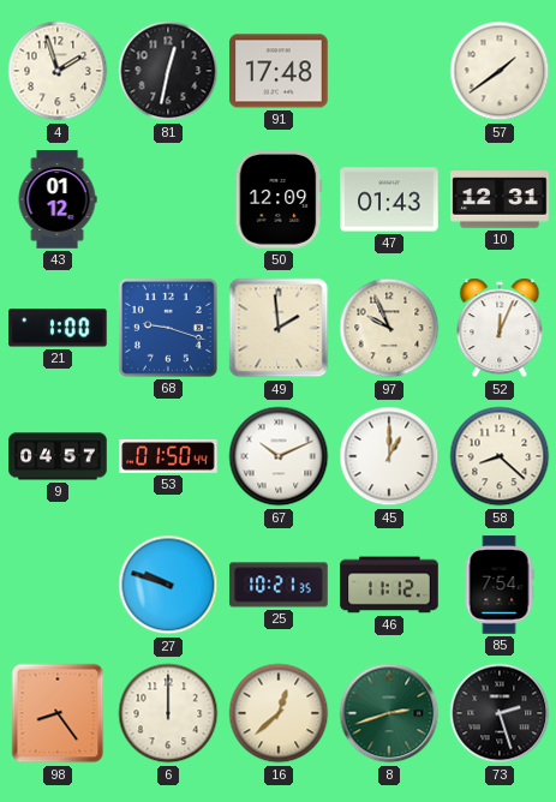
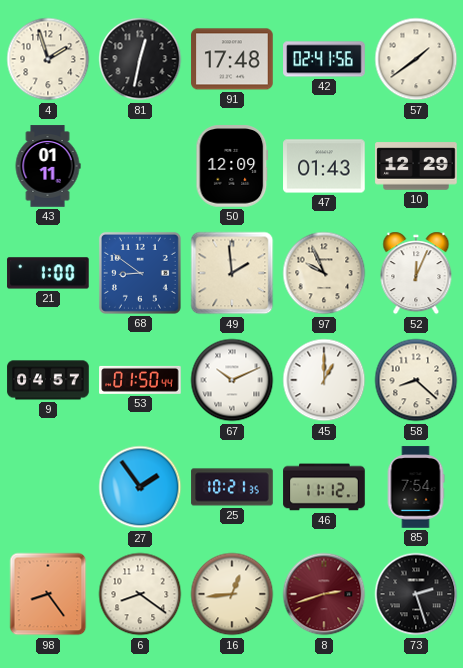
42: none -> 02:41
43: 01:12 -> 01:11
10: 12:31 -> 12:29
68: 9:18 -> 8:51
27: 9:48 -> 1:54
6: 12:00 -> 8:21
16: 12:38 -> 12:44
8 dial: green -> burgundy
